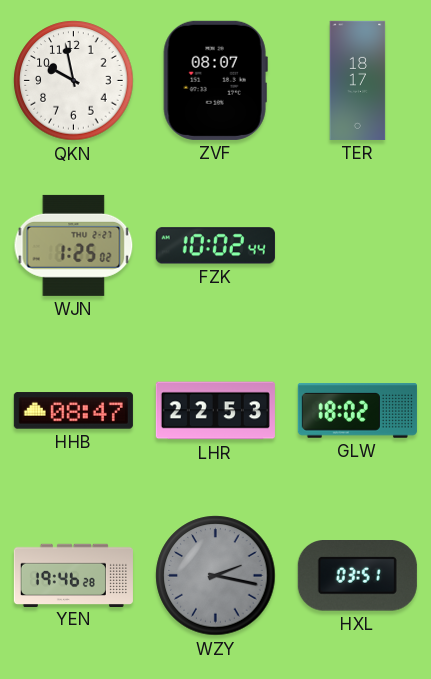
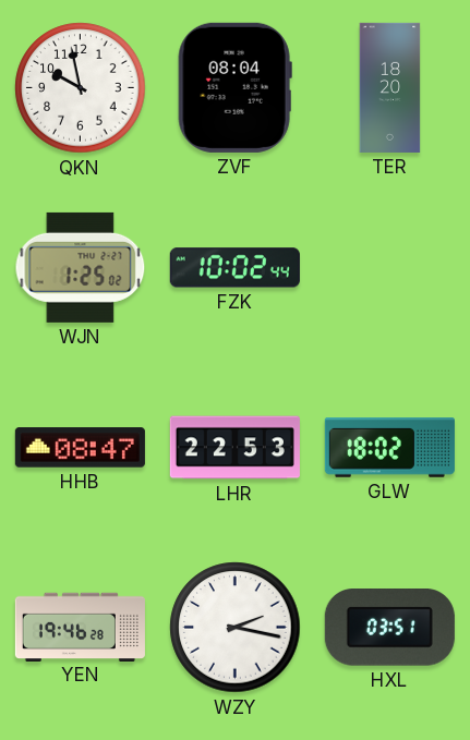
ZVF: 08:07 -> 08:04
TER: 18:17 -> 18:20
WZY dial: grey -> white
